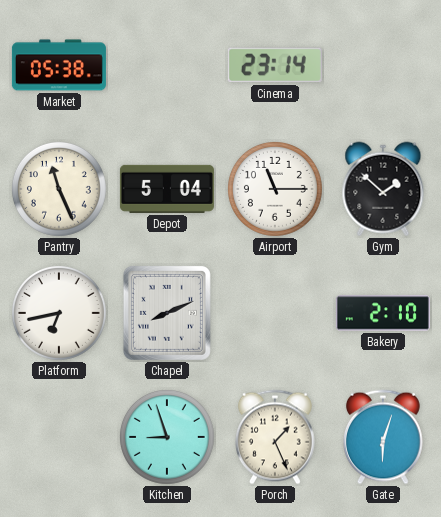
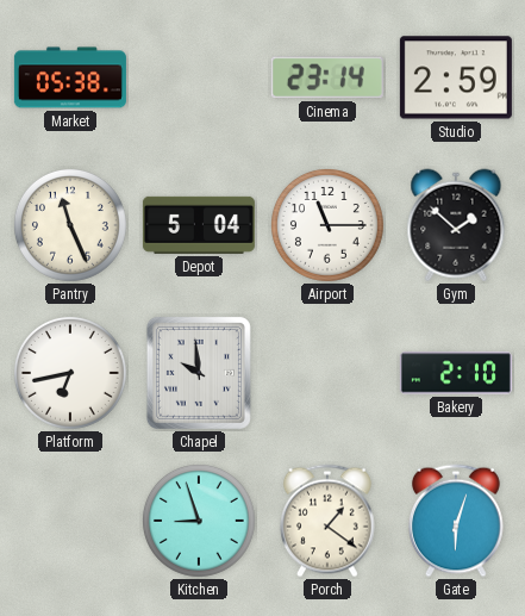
Studio: none -> 2:59
Chapel: 8:11 -> 9:59
Porch: 1:26 -> 1:21
